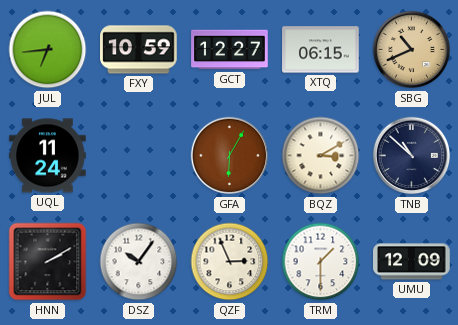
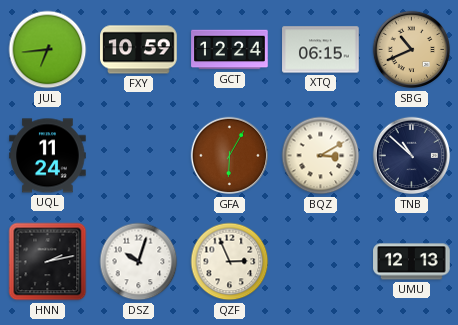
GCT: 12:27 -> 12:24
HNN: 2:10 -> 2:13
DSZ: 10:06 -> 10:03
TRM: 1:30 -> none
UMU: 12:09 -> 12:13
